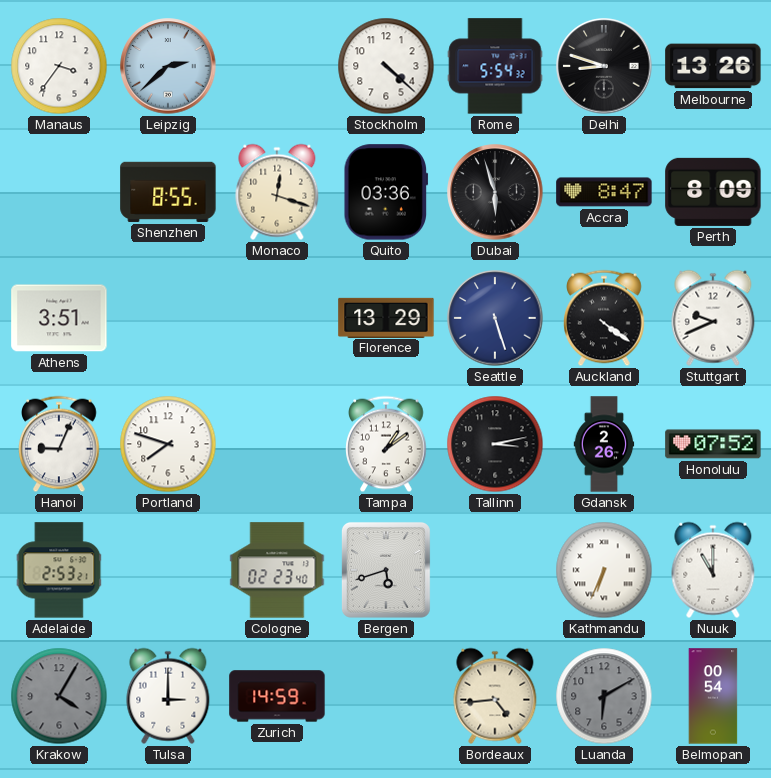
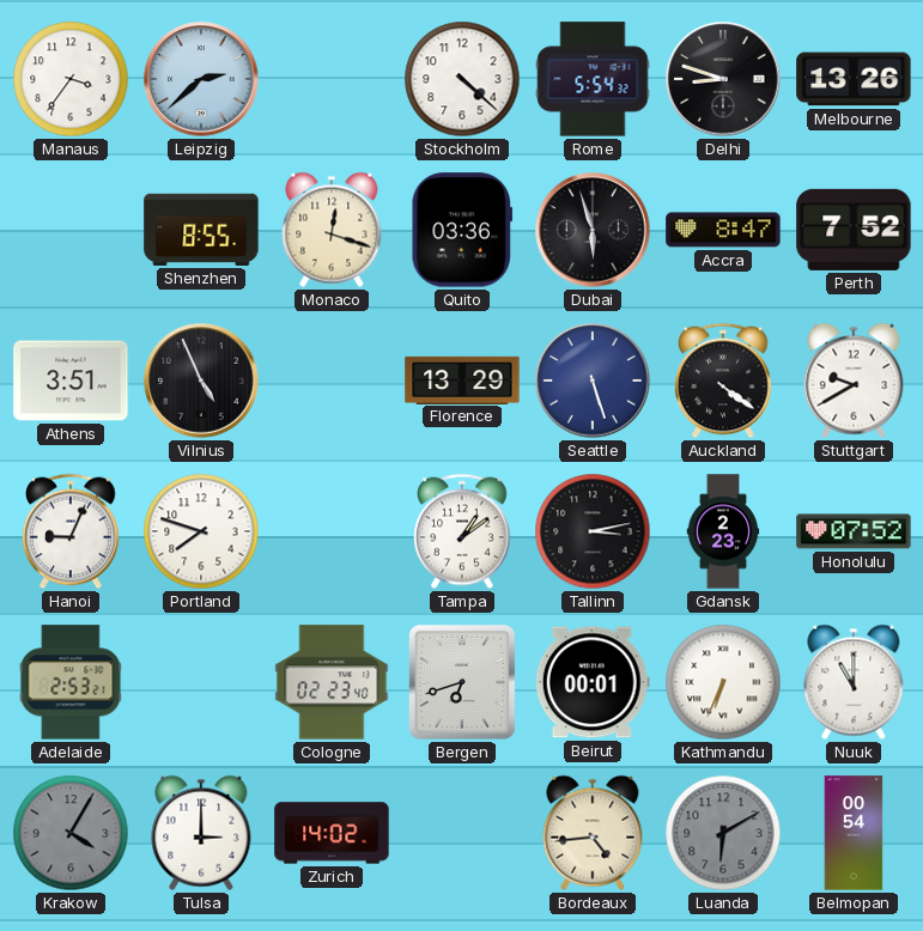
Perth: 8:09 -> 7:52
Vilnius: none -> 4:56
Stuttgart: 9:41 -> 9:40
Gdansk: 2:26 -> 2:23
Bergen: 5:42 -> 6:42
Beirut: none -> 00:01
Zurich: 14:59 -> 14:02
